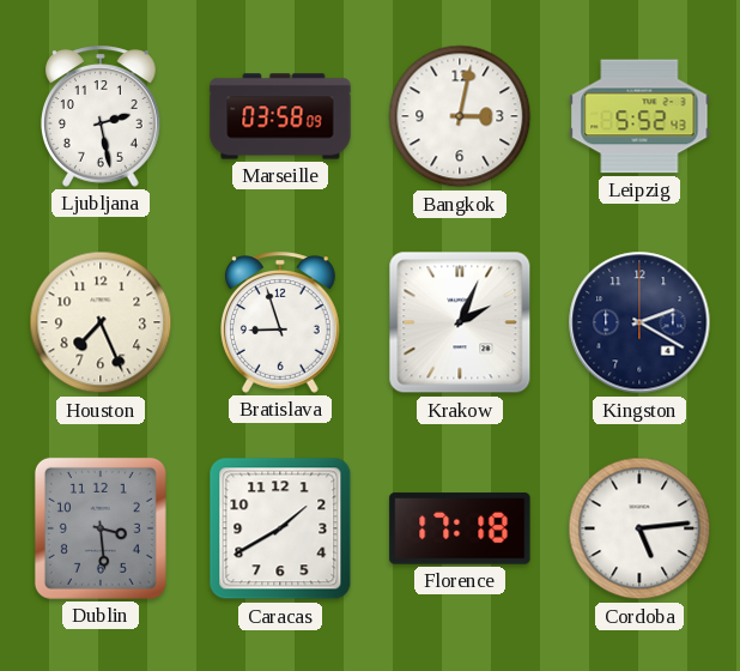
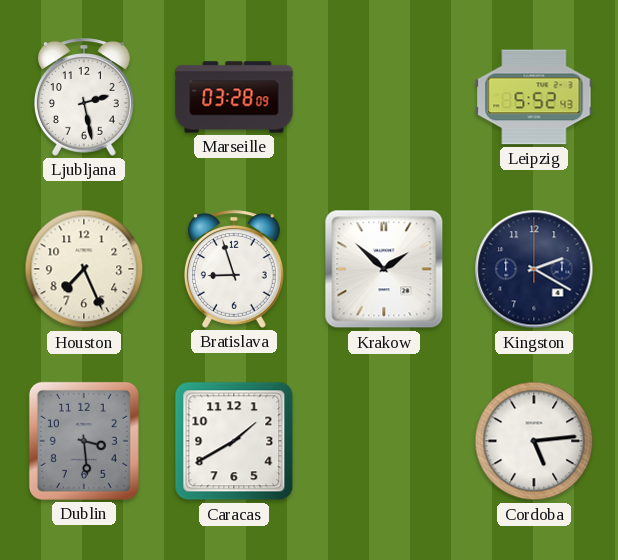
Marseille: 03:58 -> 03:28
Bangkok: 3:02 -> none
Krakow: 2:04 -> 1:52
Florence: 17:18 -> none
